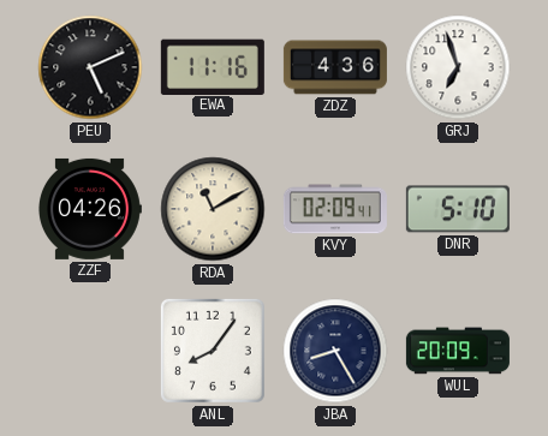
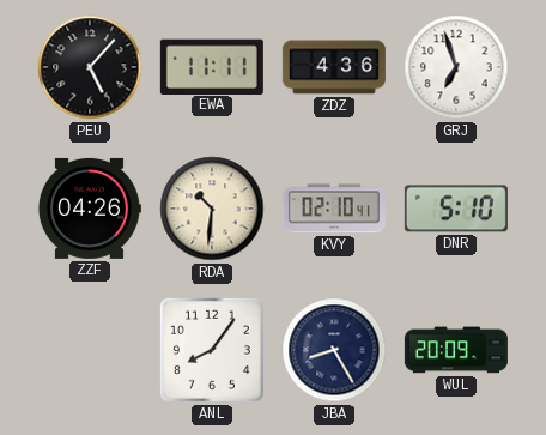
PEU: 5:11 -> 5:07
EWA: 11:16 -> 11:11
RDA: 11:10 -> 10:31
KVY: 02:09 -> 02:10
